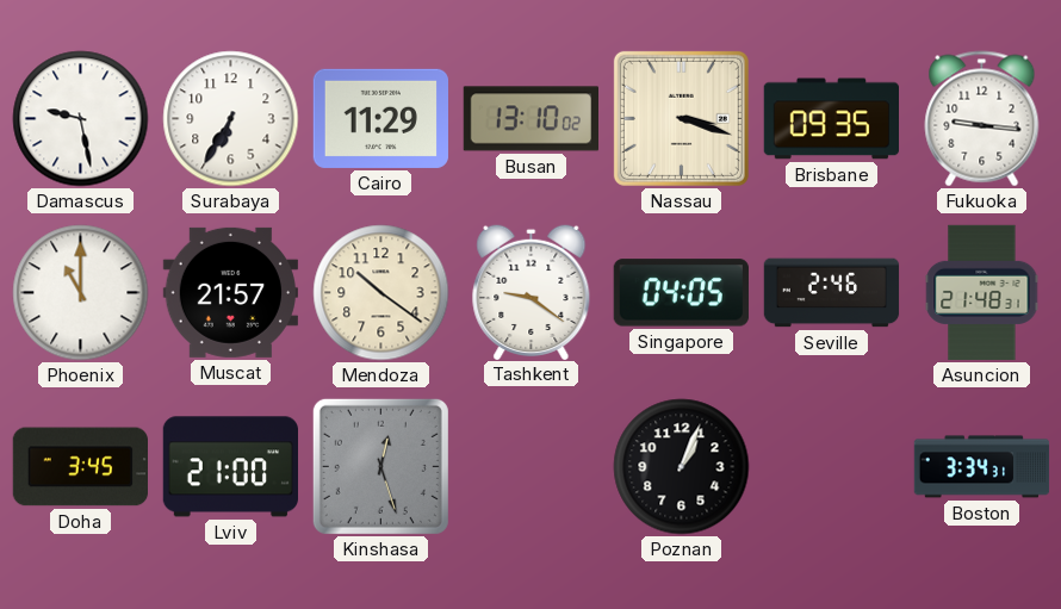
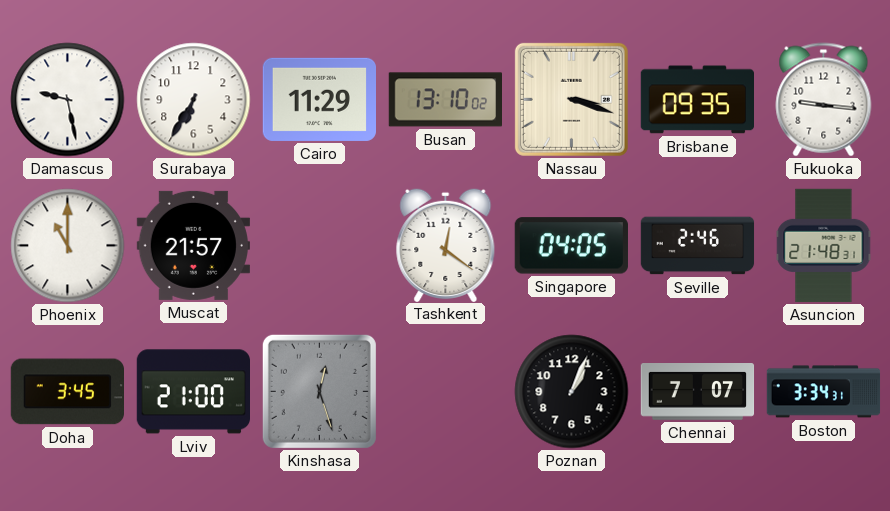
Mendoza: 10:21 -> none
Tashkent: 9:21 -> 12:21
Chennai: none -> 7:07
